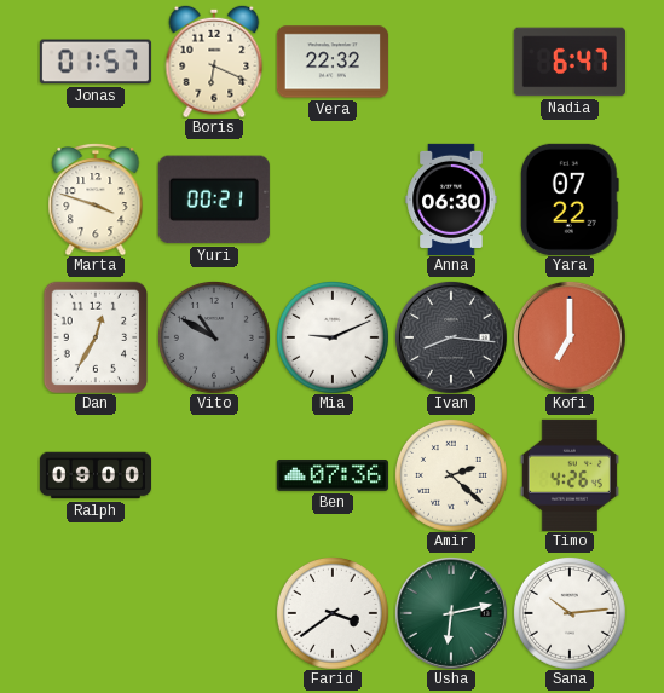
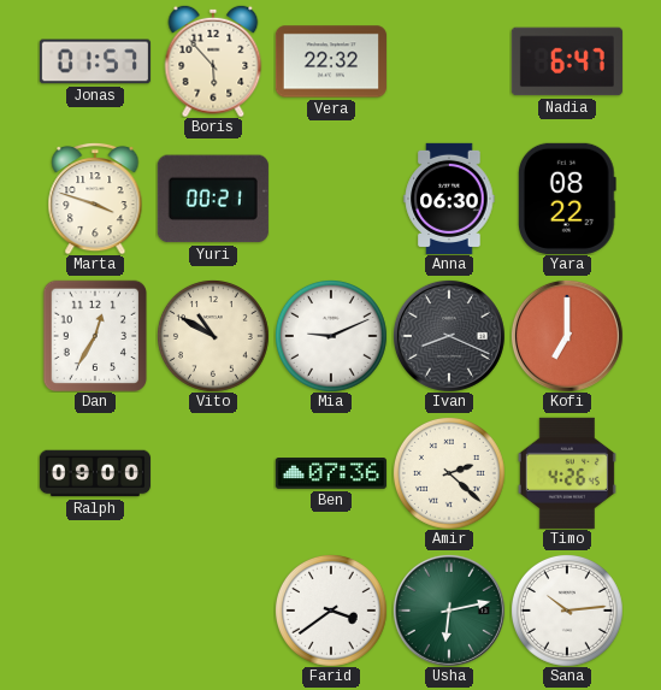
Boris: 6:19 -> 5:53
Yara: 07:22 -> 08:22
Vito dial: grey -> cream
Ivan: 8:16 -> 8:19
